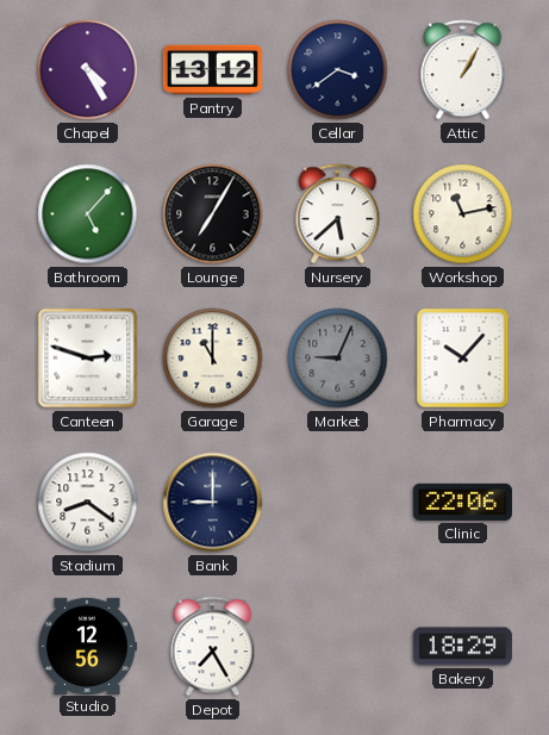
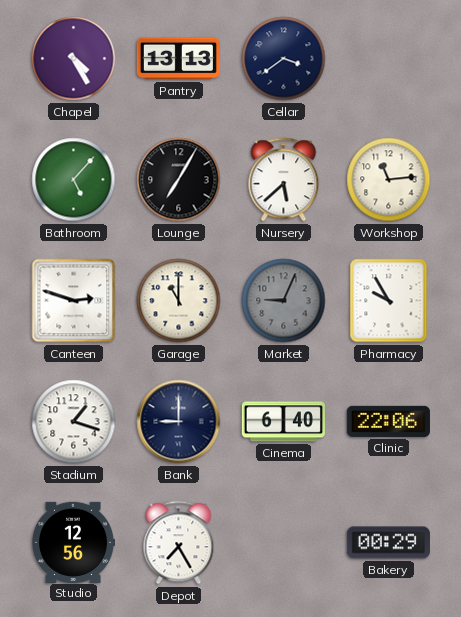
Pantry: 13:12 -> 13:13
Attic: 1:05 -> none
Workshop: 11:13 -> 11:14
Pharmacy: 10:07 -> 9:55
Stadium: 8:21 -> 1:18
Cinema: none -> 6:40
Bakery: 18:29 -> 00:29
